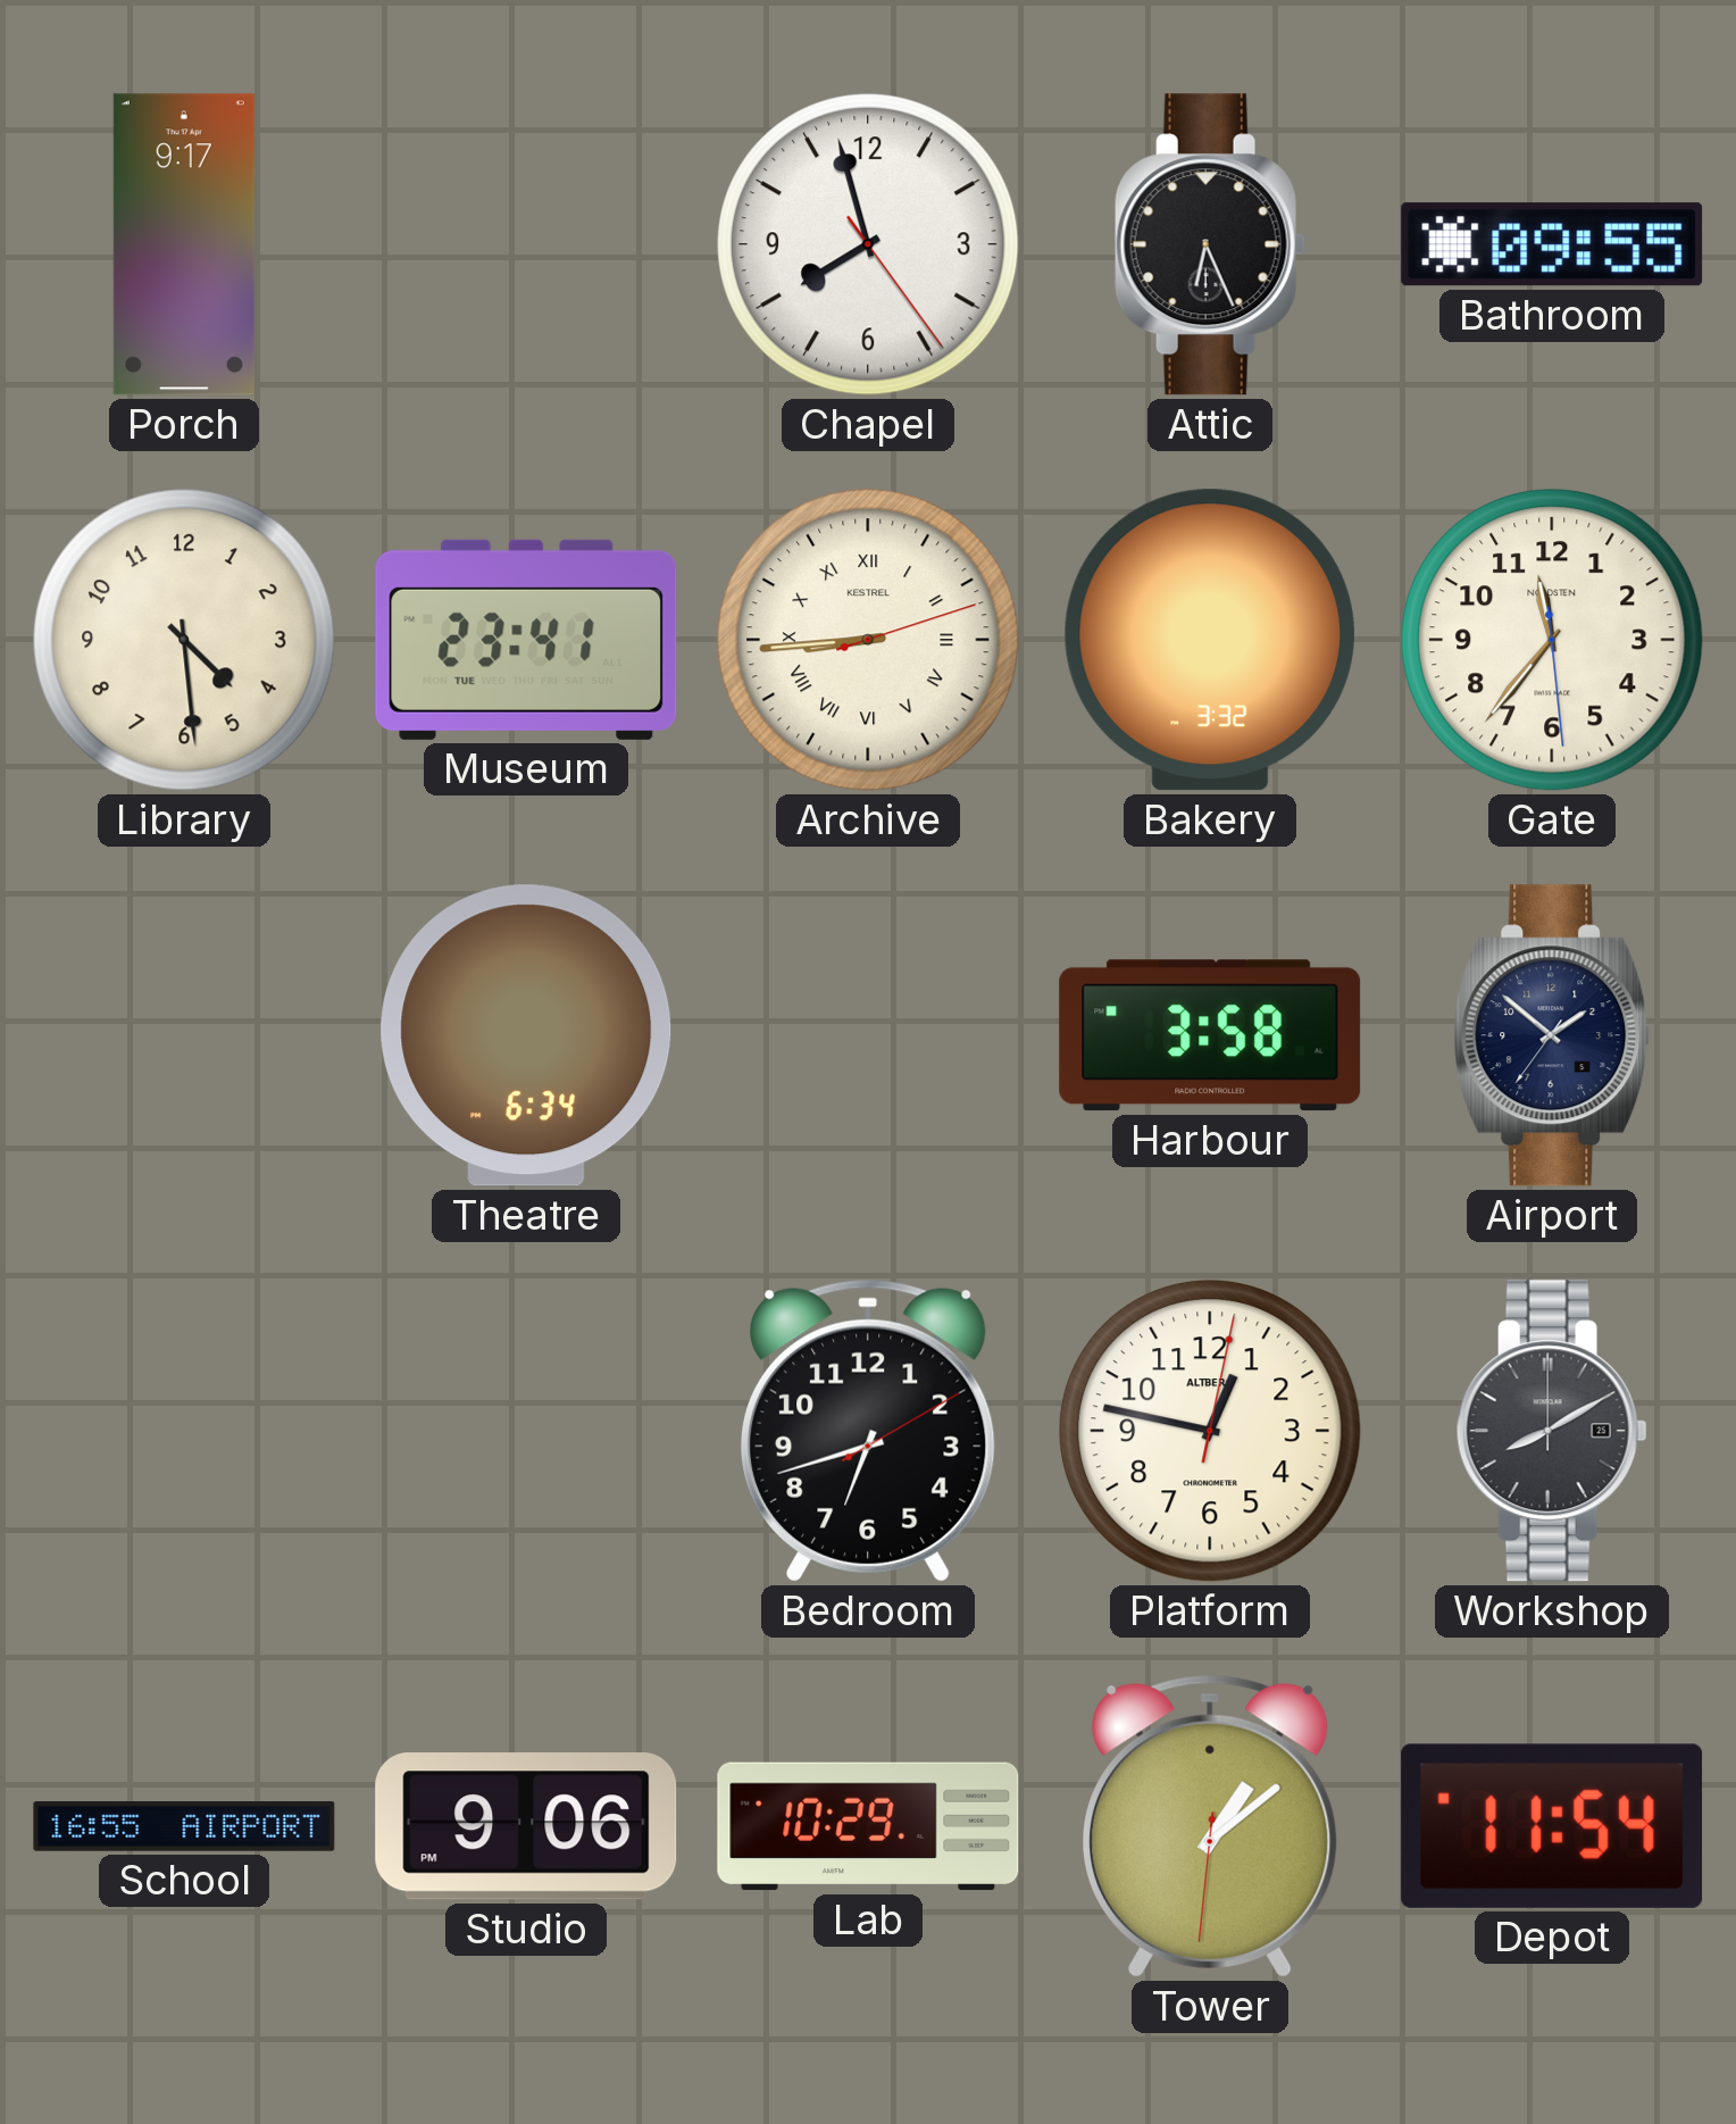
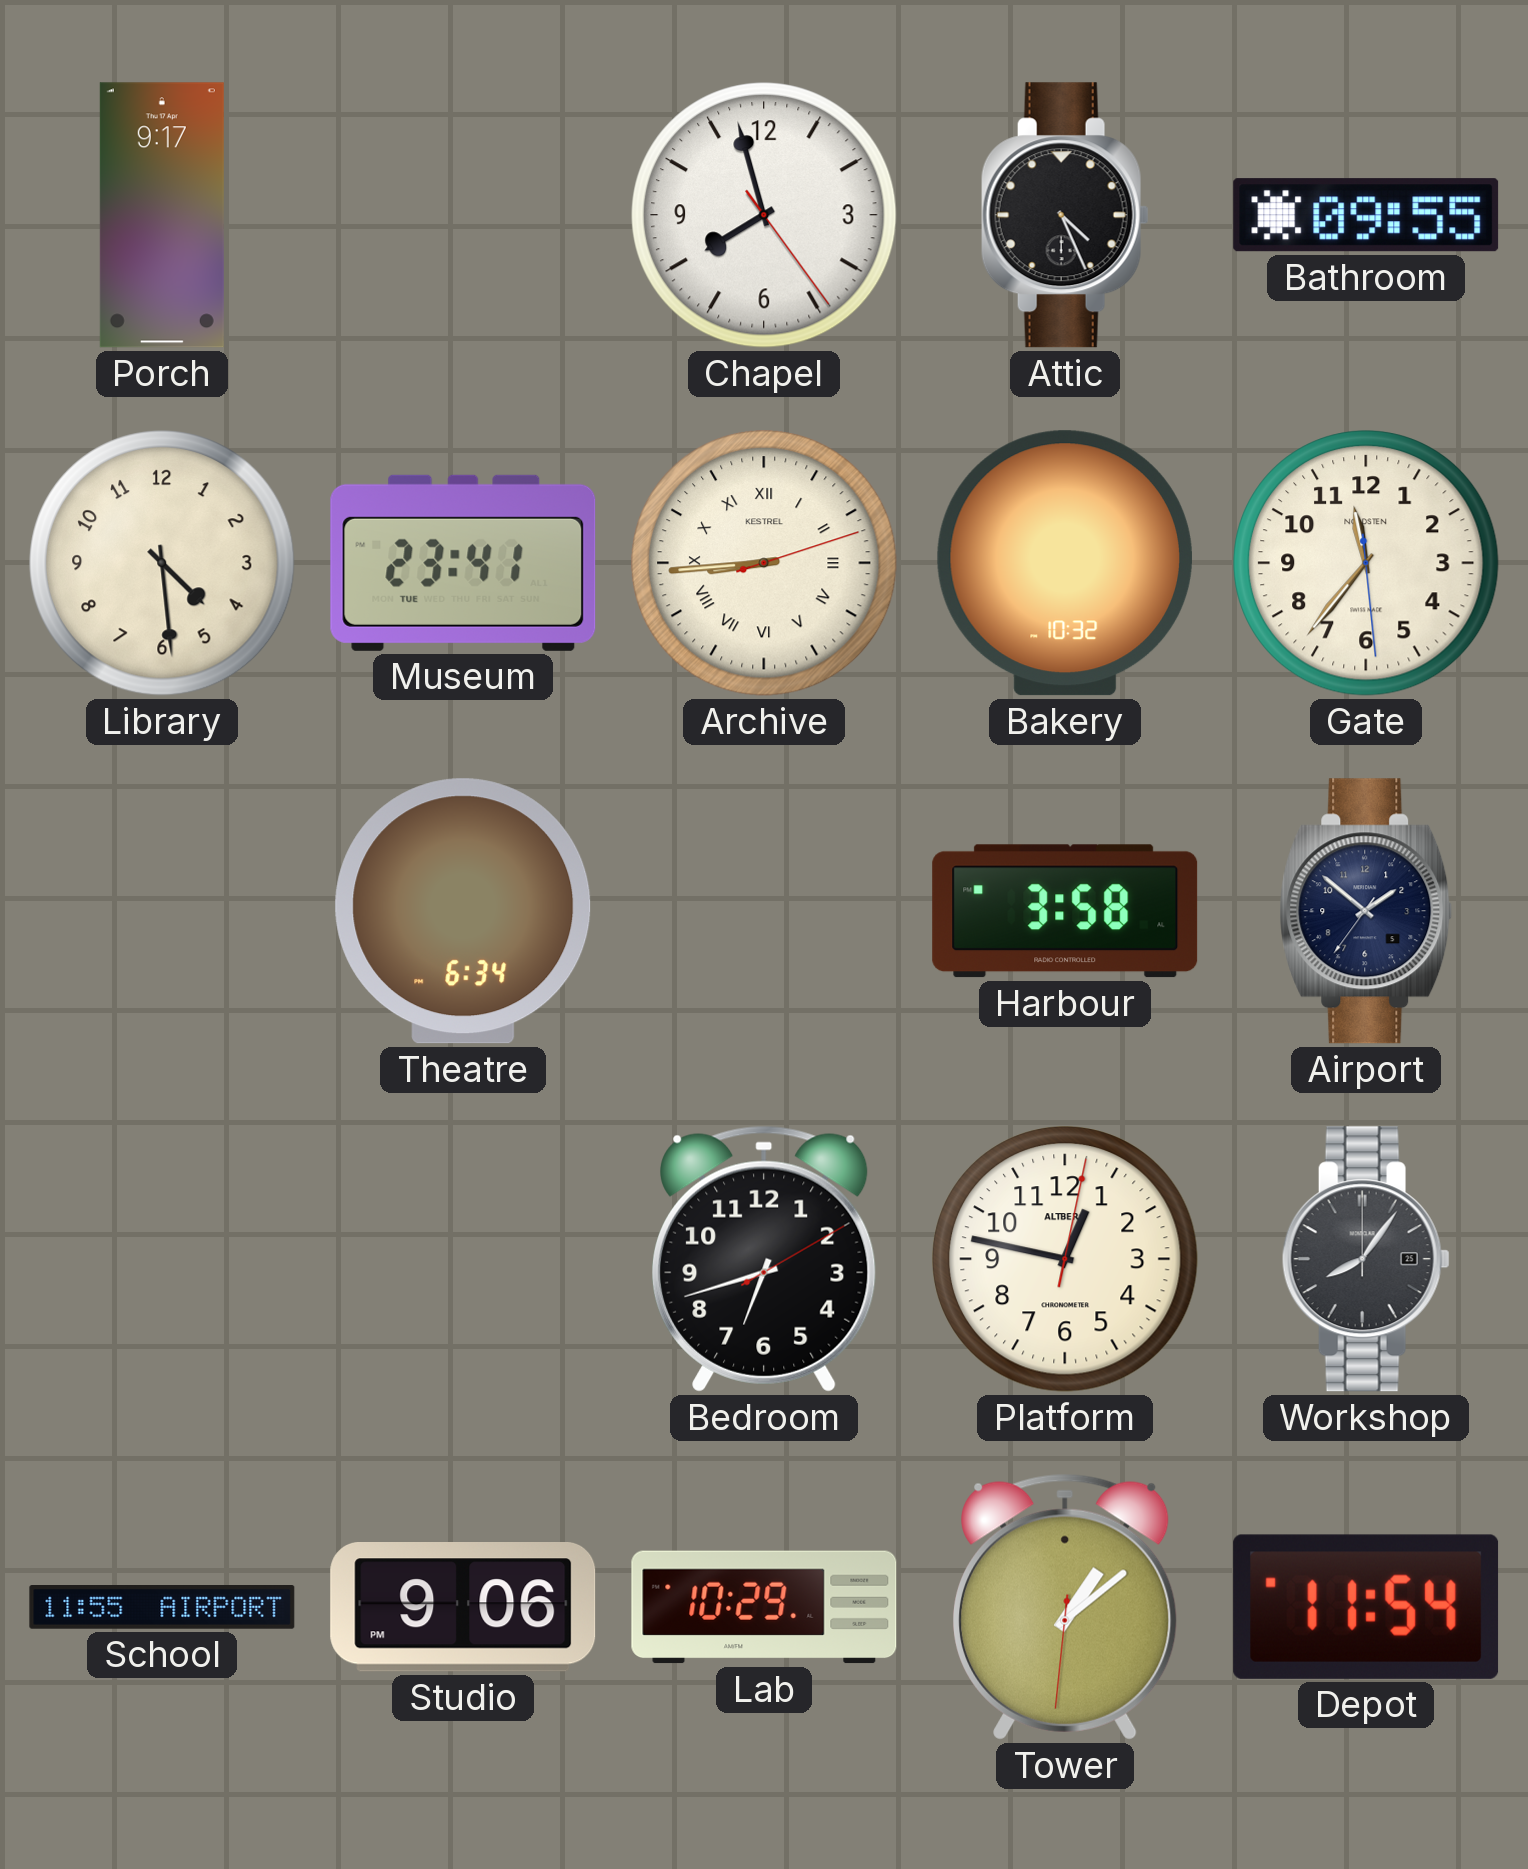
Attic: 6:26 -> 4:26
Bakery: 3:32 -> 10:32
Workshop: 8:10 -> 8:06
School: 16:55 -> 11:55
